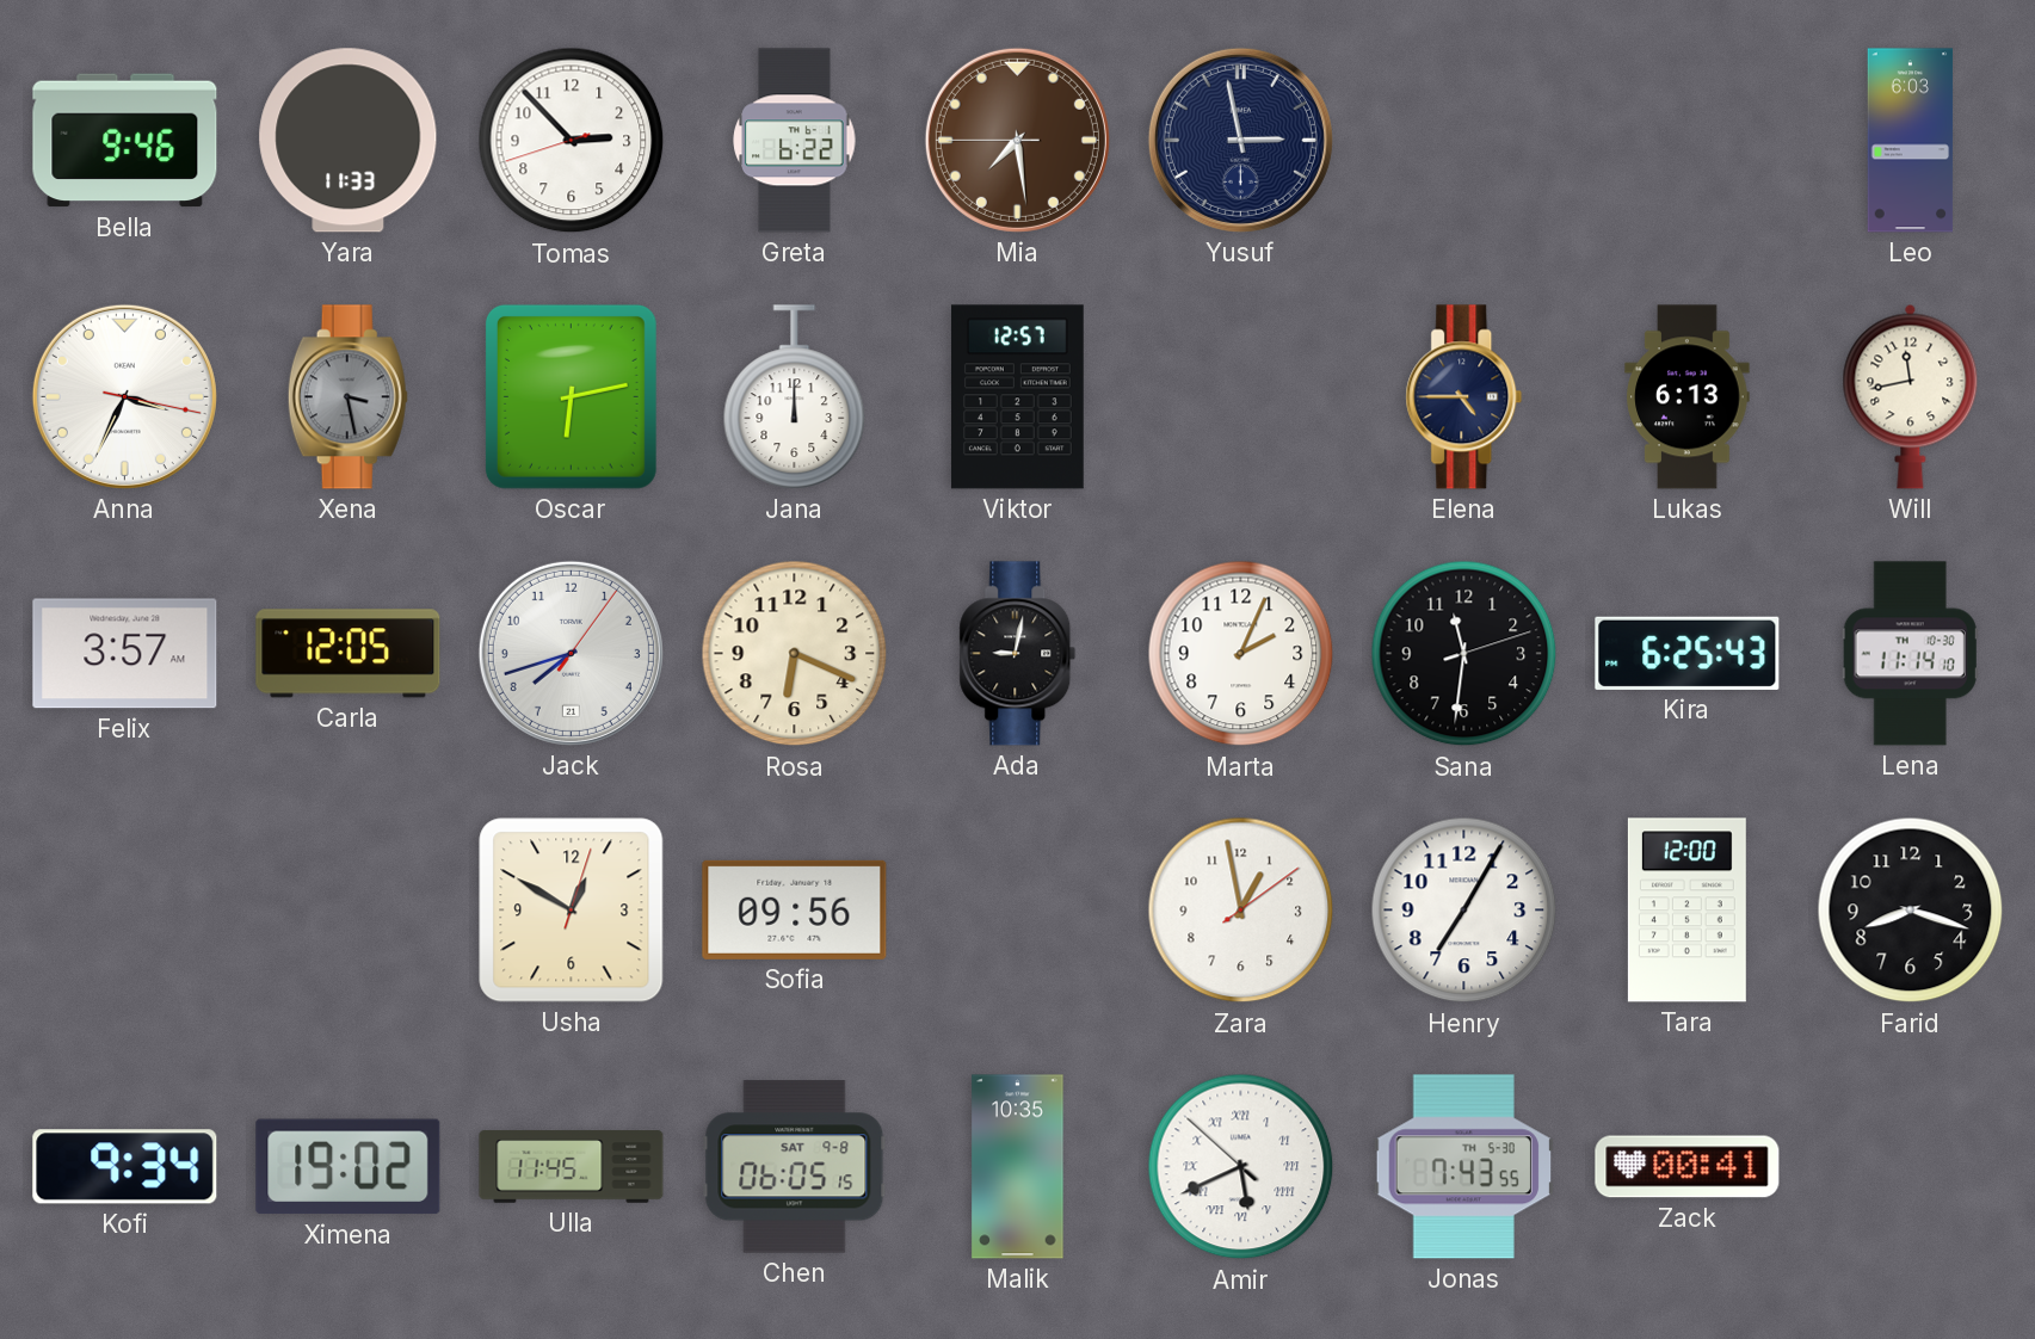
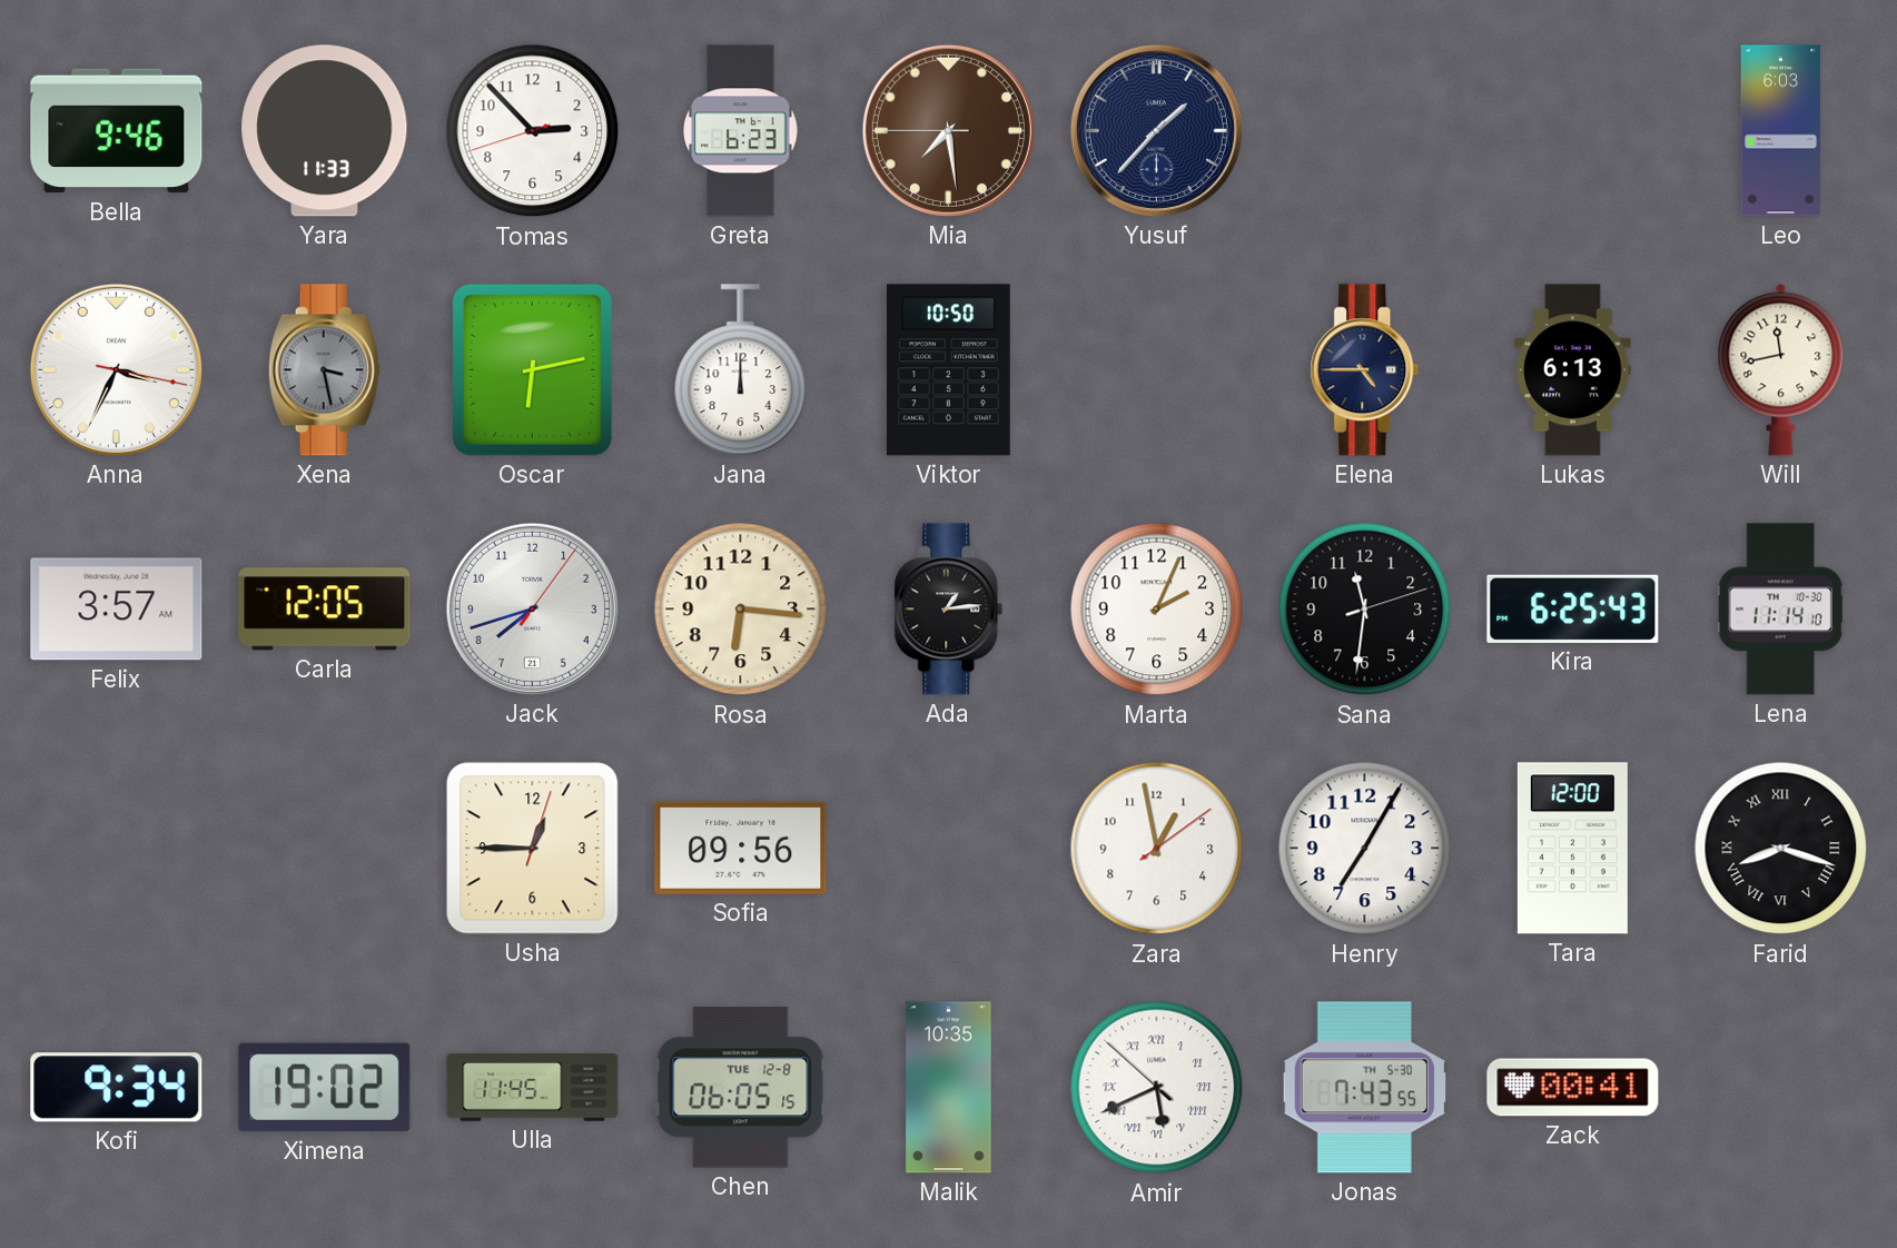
Greta: 6:22 -> 6:23
Yusuf: 2:58 -> 1:37
Viktor: 12:57 -> 10:50
Rosa: 6:19 -> 6:16
Ada: 9:02 -> 1:14
Usha: 12:50 -> 12:45
Farid numerals: Arabic -> Roman
Chen date: SAT 9-8 -> TUE 12-8
